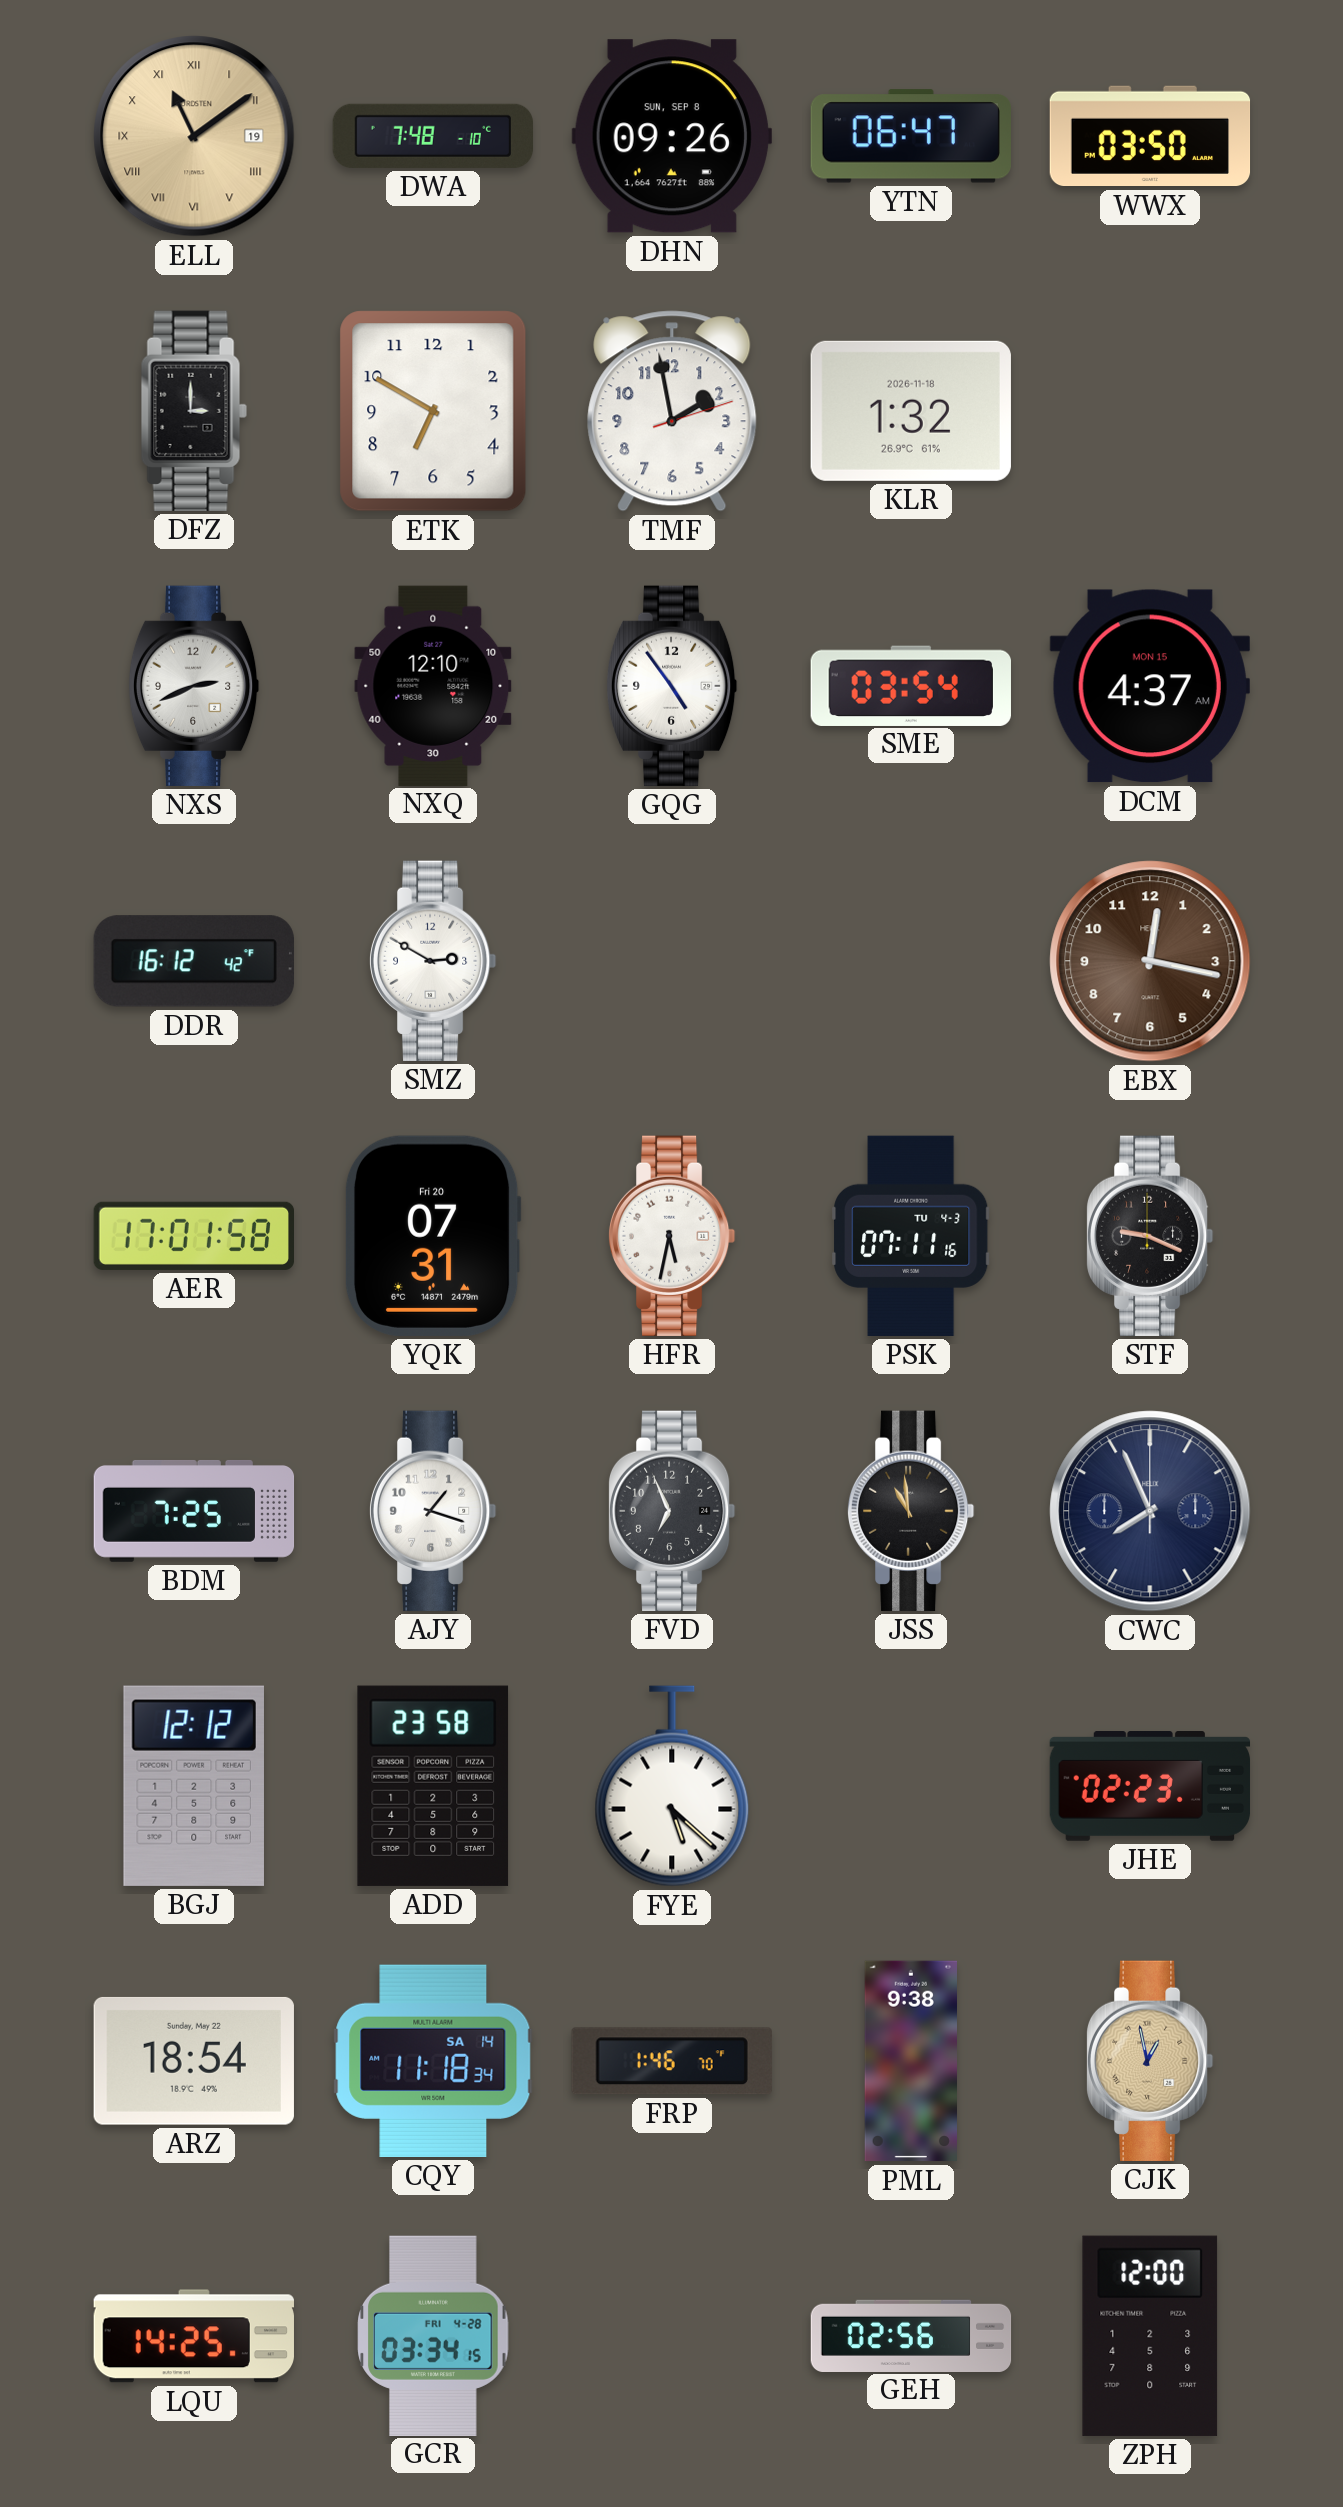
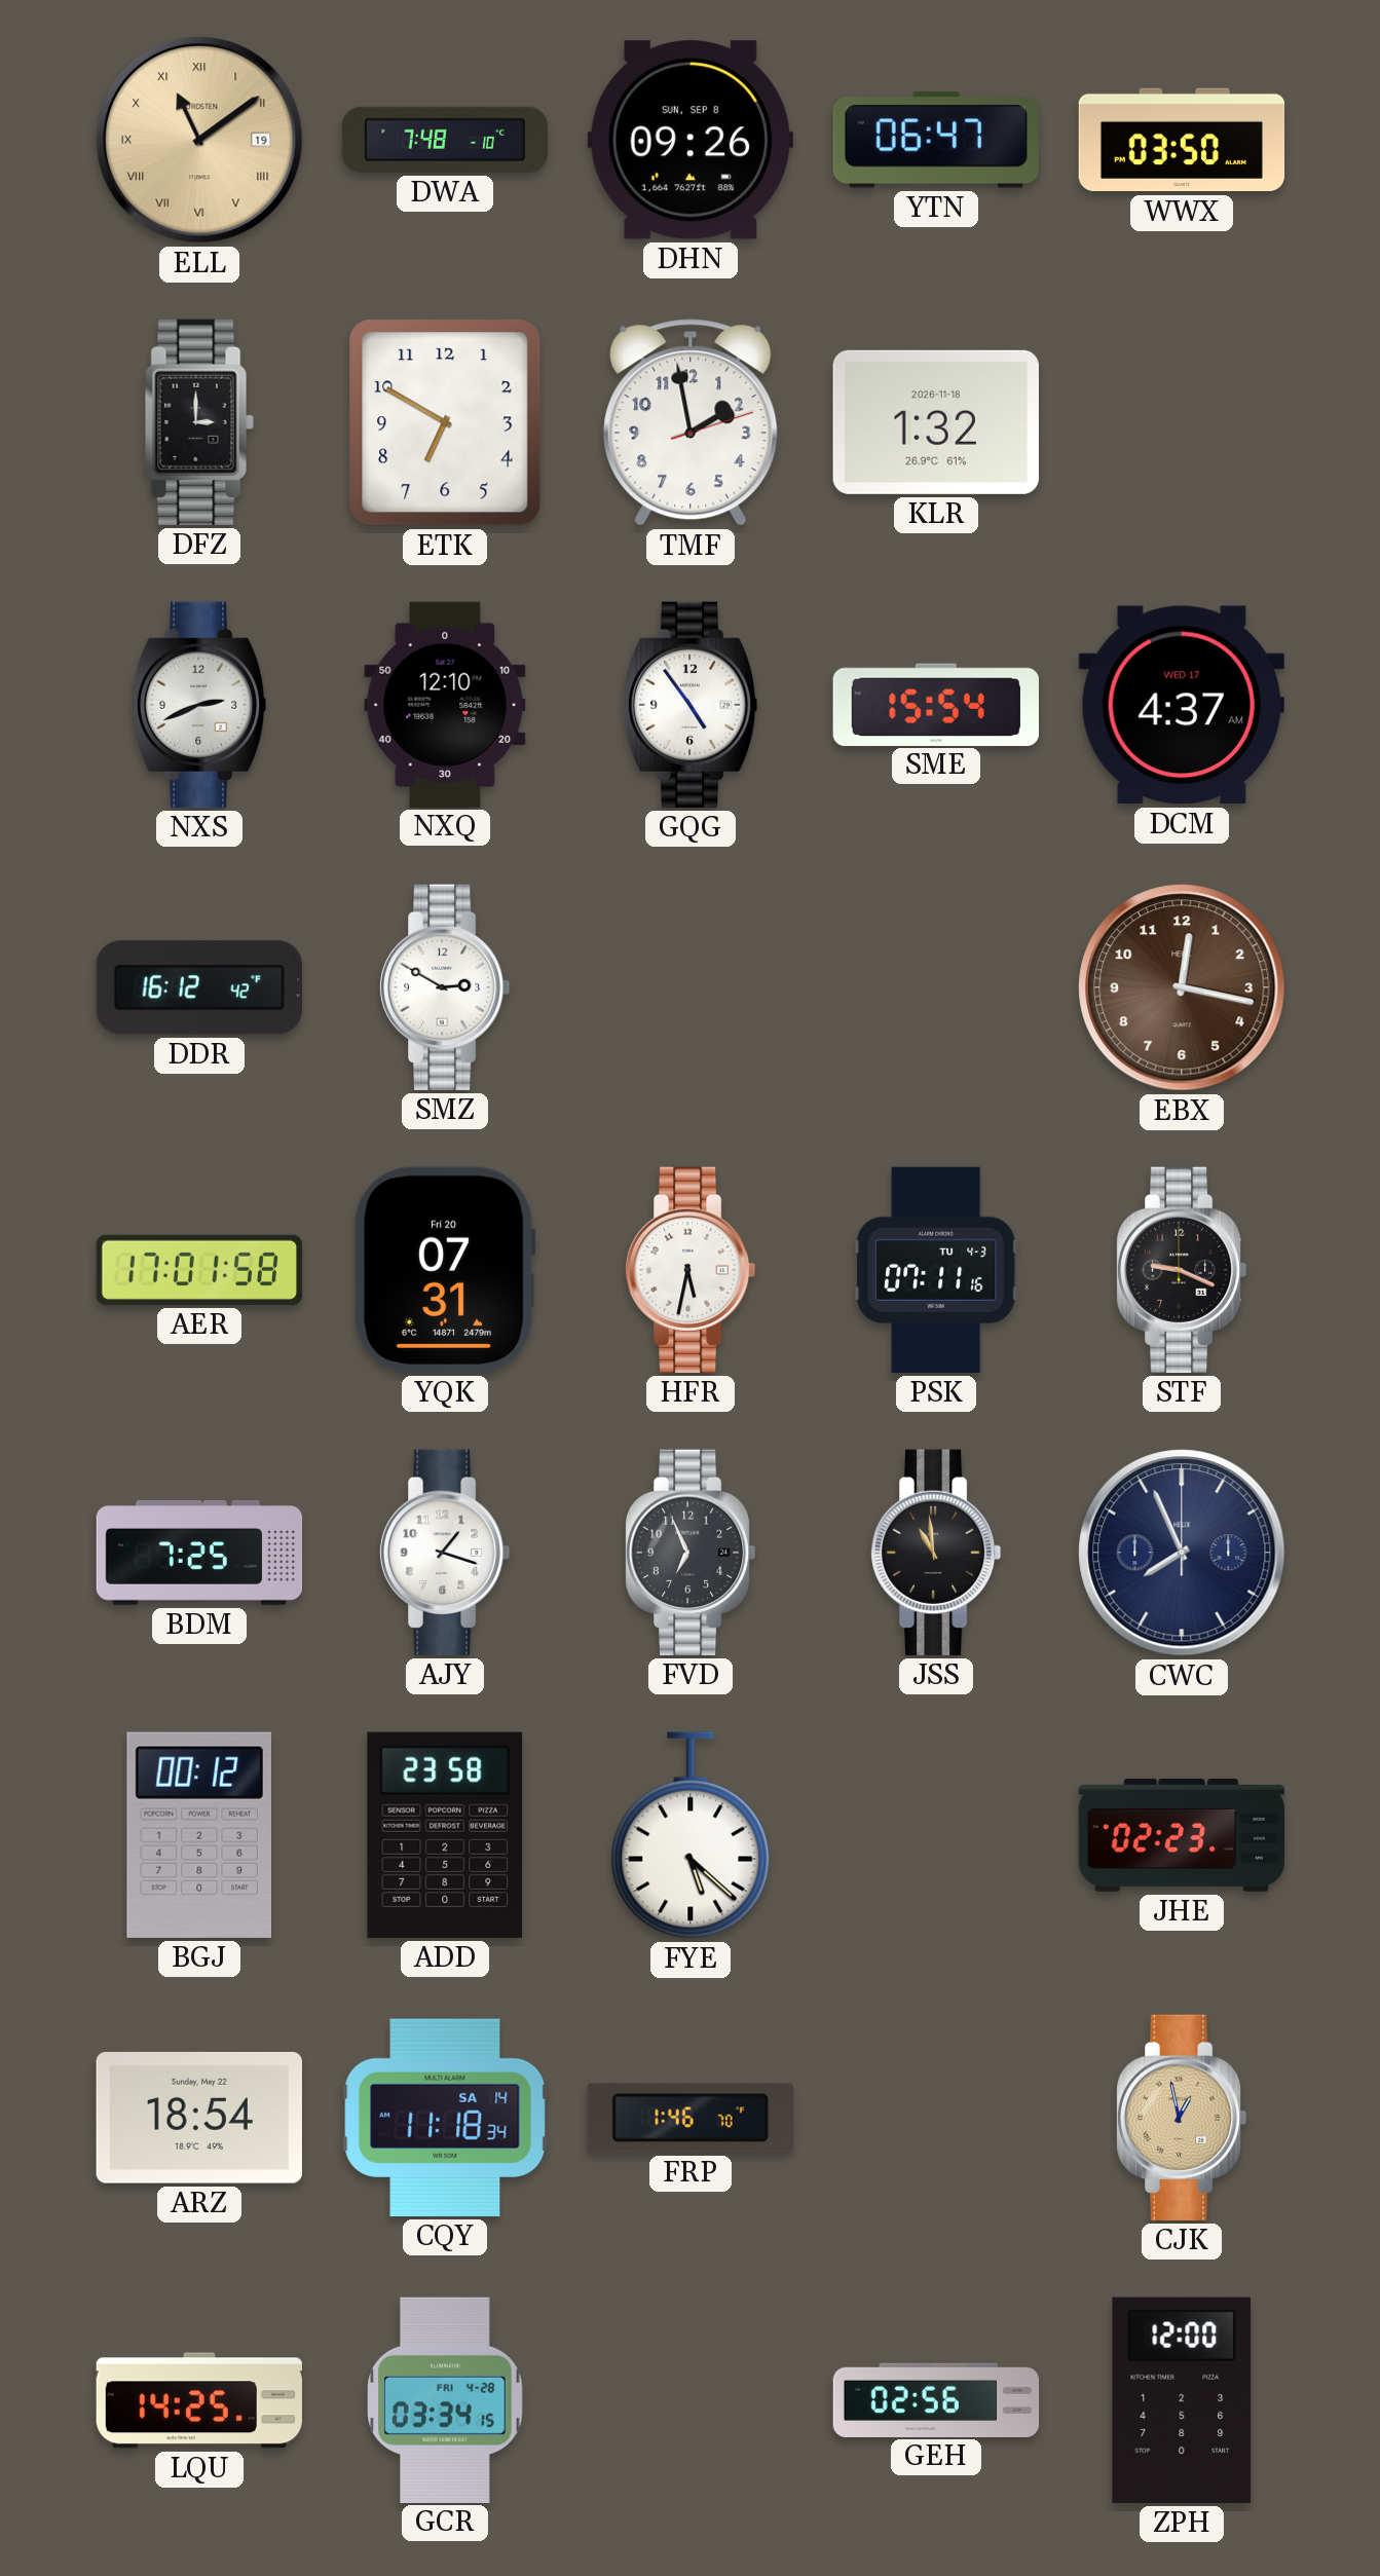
SME: 03:54 -> 15:54
DCM date: MON 15 -> WED 17
BGJ: 12:12 -> 00:12
PML: 9:38 -> none
